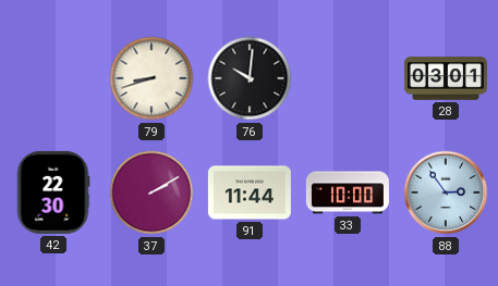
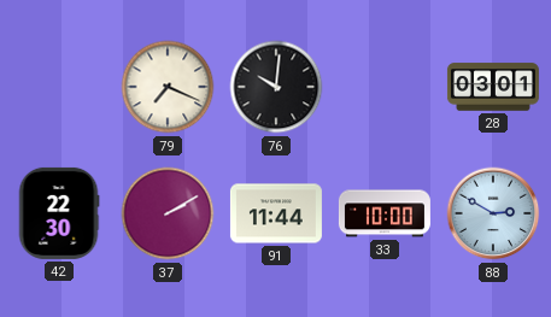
79: 8:42 -> 7:19
88: 2:54 -> 2:50
